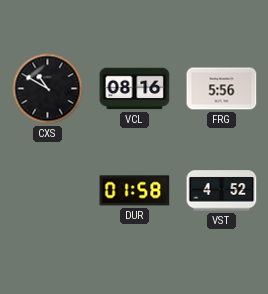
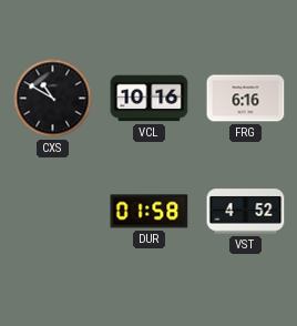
VCL: 08:16 -> 10:16
FRG: 5:56 -> 6:16
